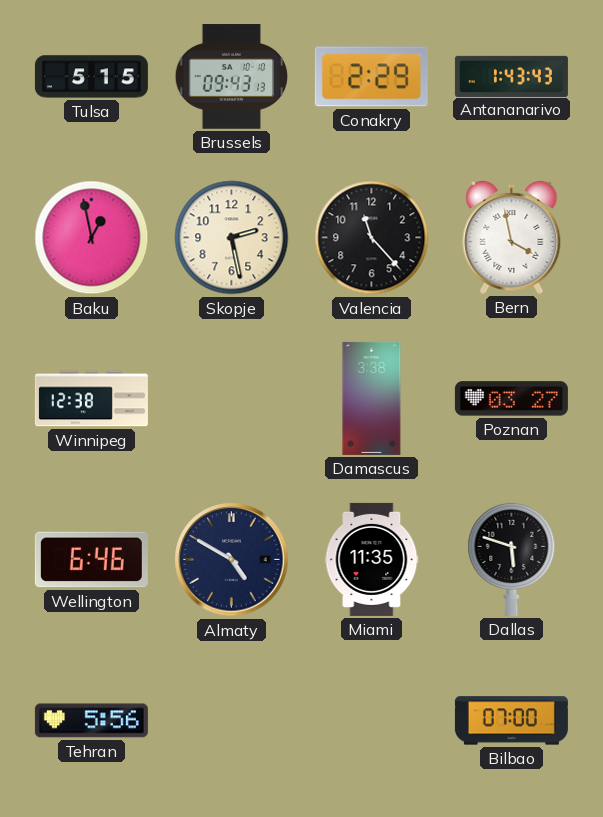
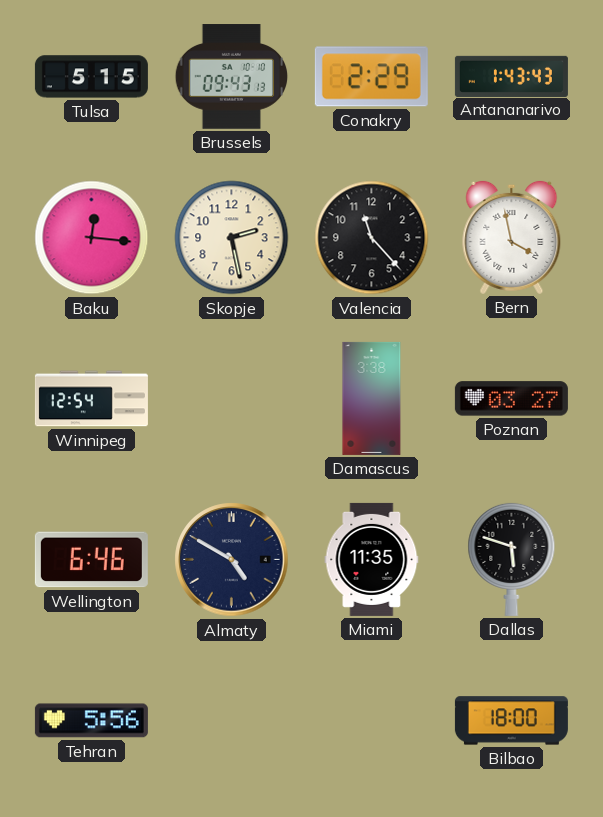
Baku: 12:58 -> 12:16
Winnipeg: 12:38 -> 12:54
Bilbao: 07:00 -> 18:00
